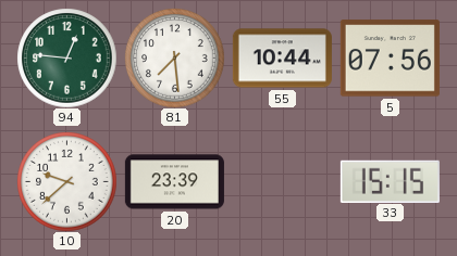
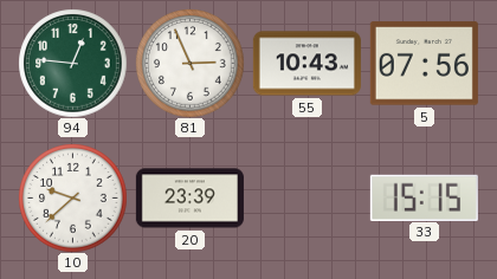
81: 7:29 -> 2:56
55: 10:44 -> 10:43
